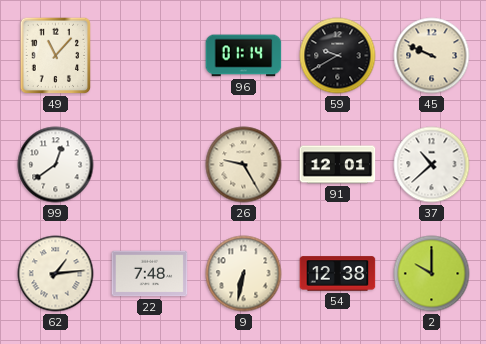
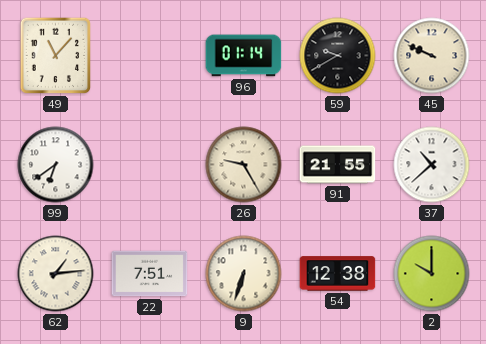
99: 12:39 -> 6:39
91: 12:01 -> 21:55
22: 7:48 -> 7:51
9: 6:32 -> 6:33
